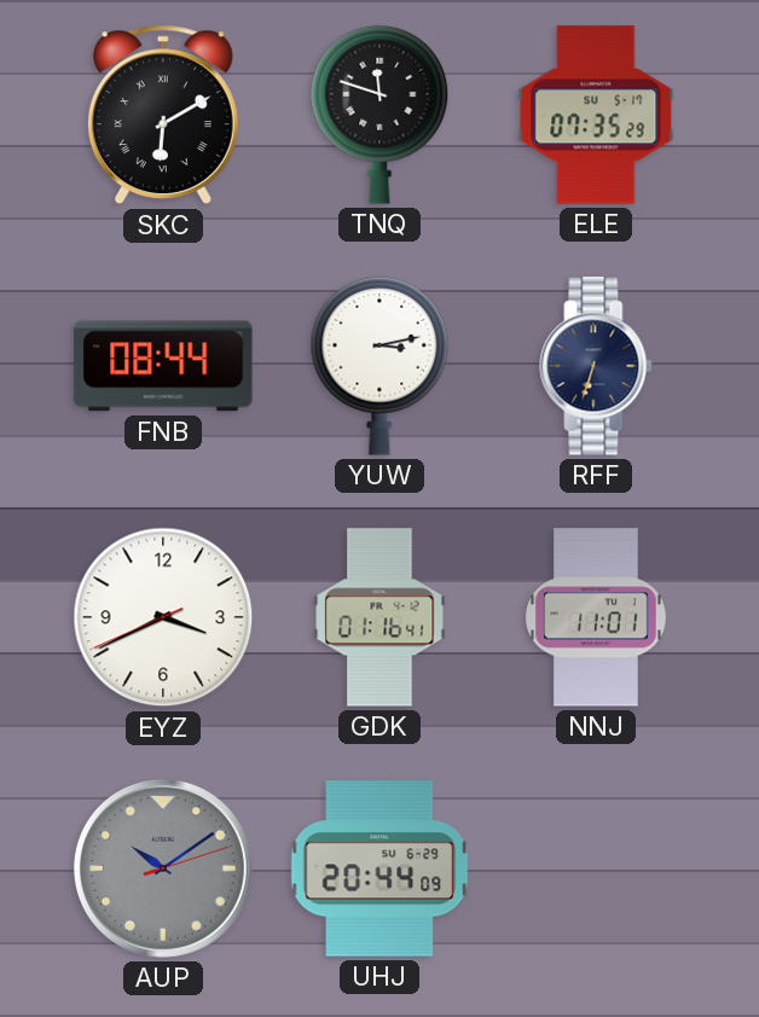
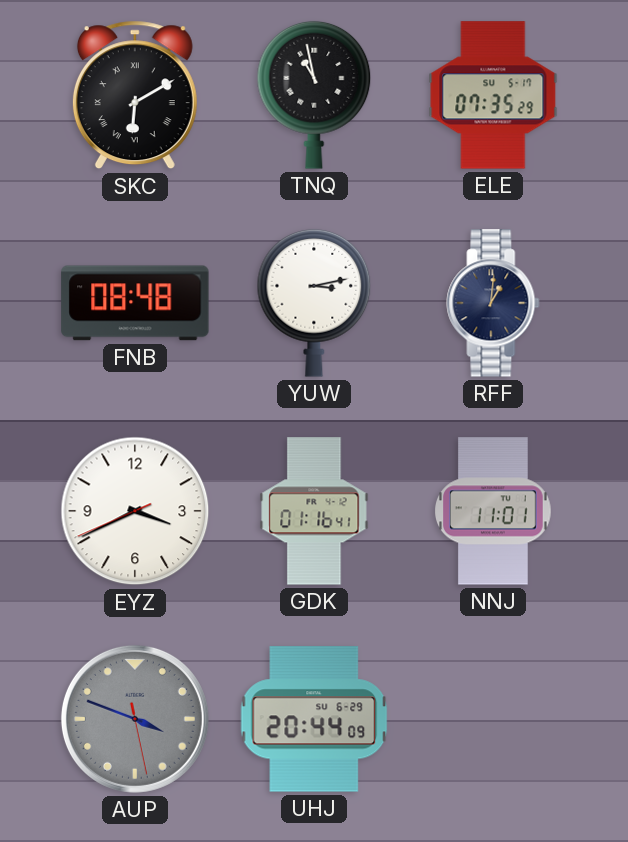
TNQ: 11:48 -> 10:58
FNB: 08:44 -> 08:48
RFF: 6:33 -> 1:01
AUP: 10:09 -> 3:48
